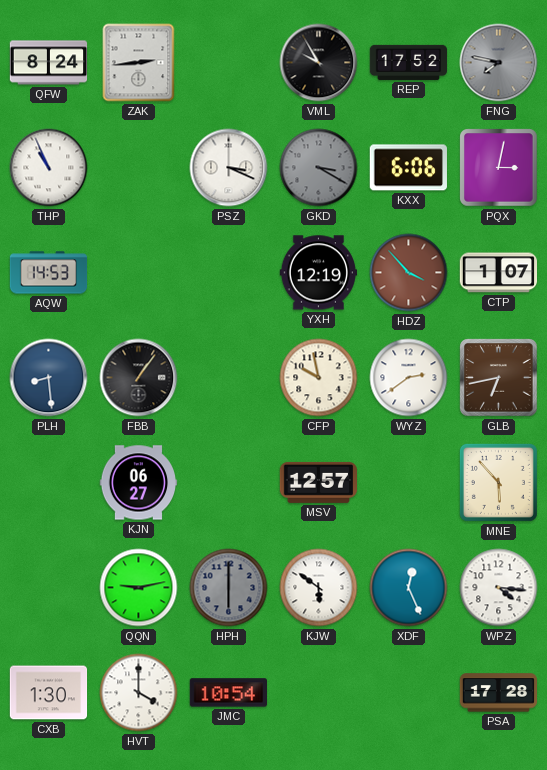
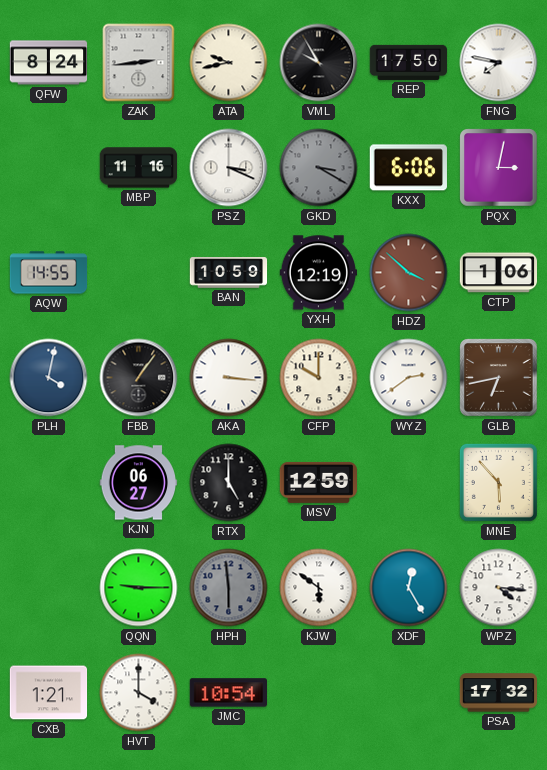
ATA: none -> 9:43
REP: 17:52 -> 17:50
FNG dial: grey -> white
THP: 10:56 -> none
MBP: none -> 11:16
AQW: 14:53 -> 14:55
BAN: none -> 10:59
HDZ: 3:53 -> 3:52
CTP: 1:07 -> 1:06
PLH: 8:29 -> 4:02
AKA: none -> 3:16
CFP: 9:58 -> 10:00
RTX: none -> 5:00
MSV: 12:57 -> 12:59
QQN: 9:13 -> 9:15
HPH: 6:00 -> 5:59
XDF: 12:26 -> 12:25
CXB: 1:30 -> 1:21
PSA: 17:28 -> 17:32
